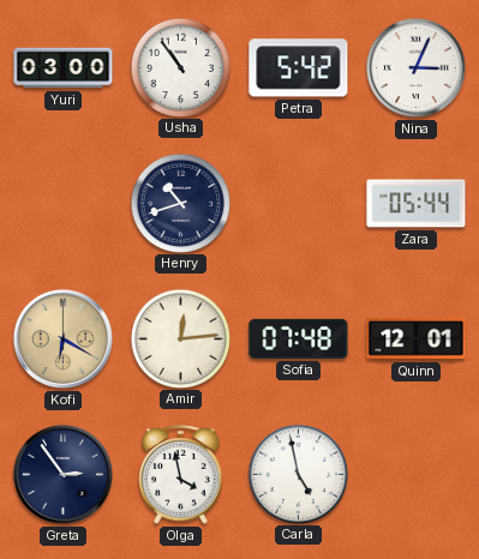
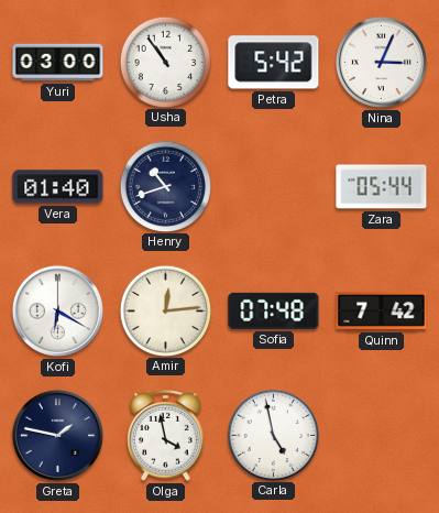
Vera: none -> 01:40
Kofi dial: champagne -> white
Quinn: 12:01 -> 7:42
Greta: 2:54 -> 1:47
